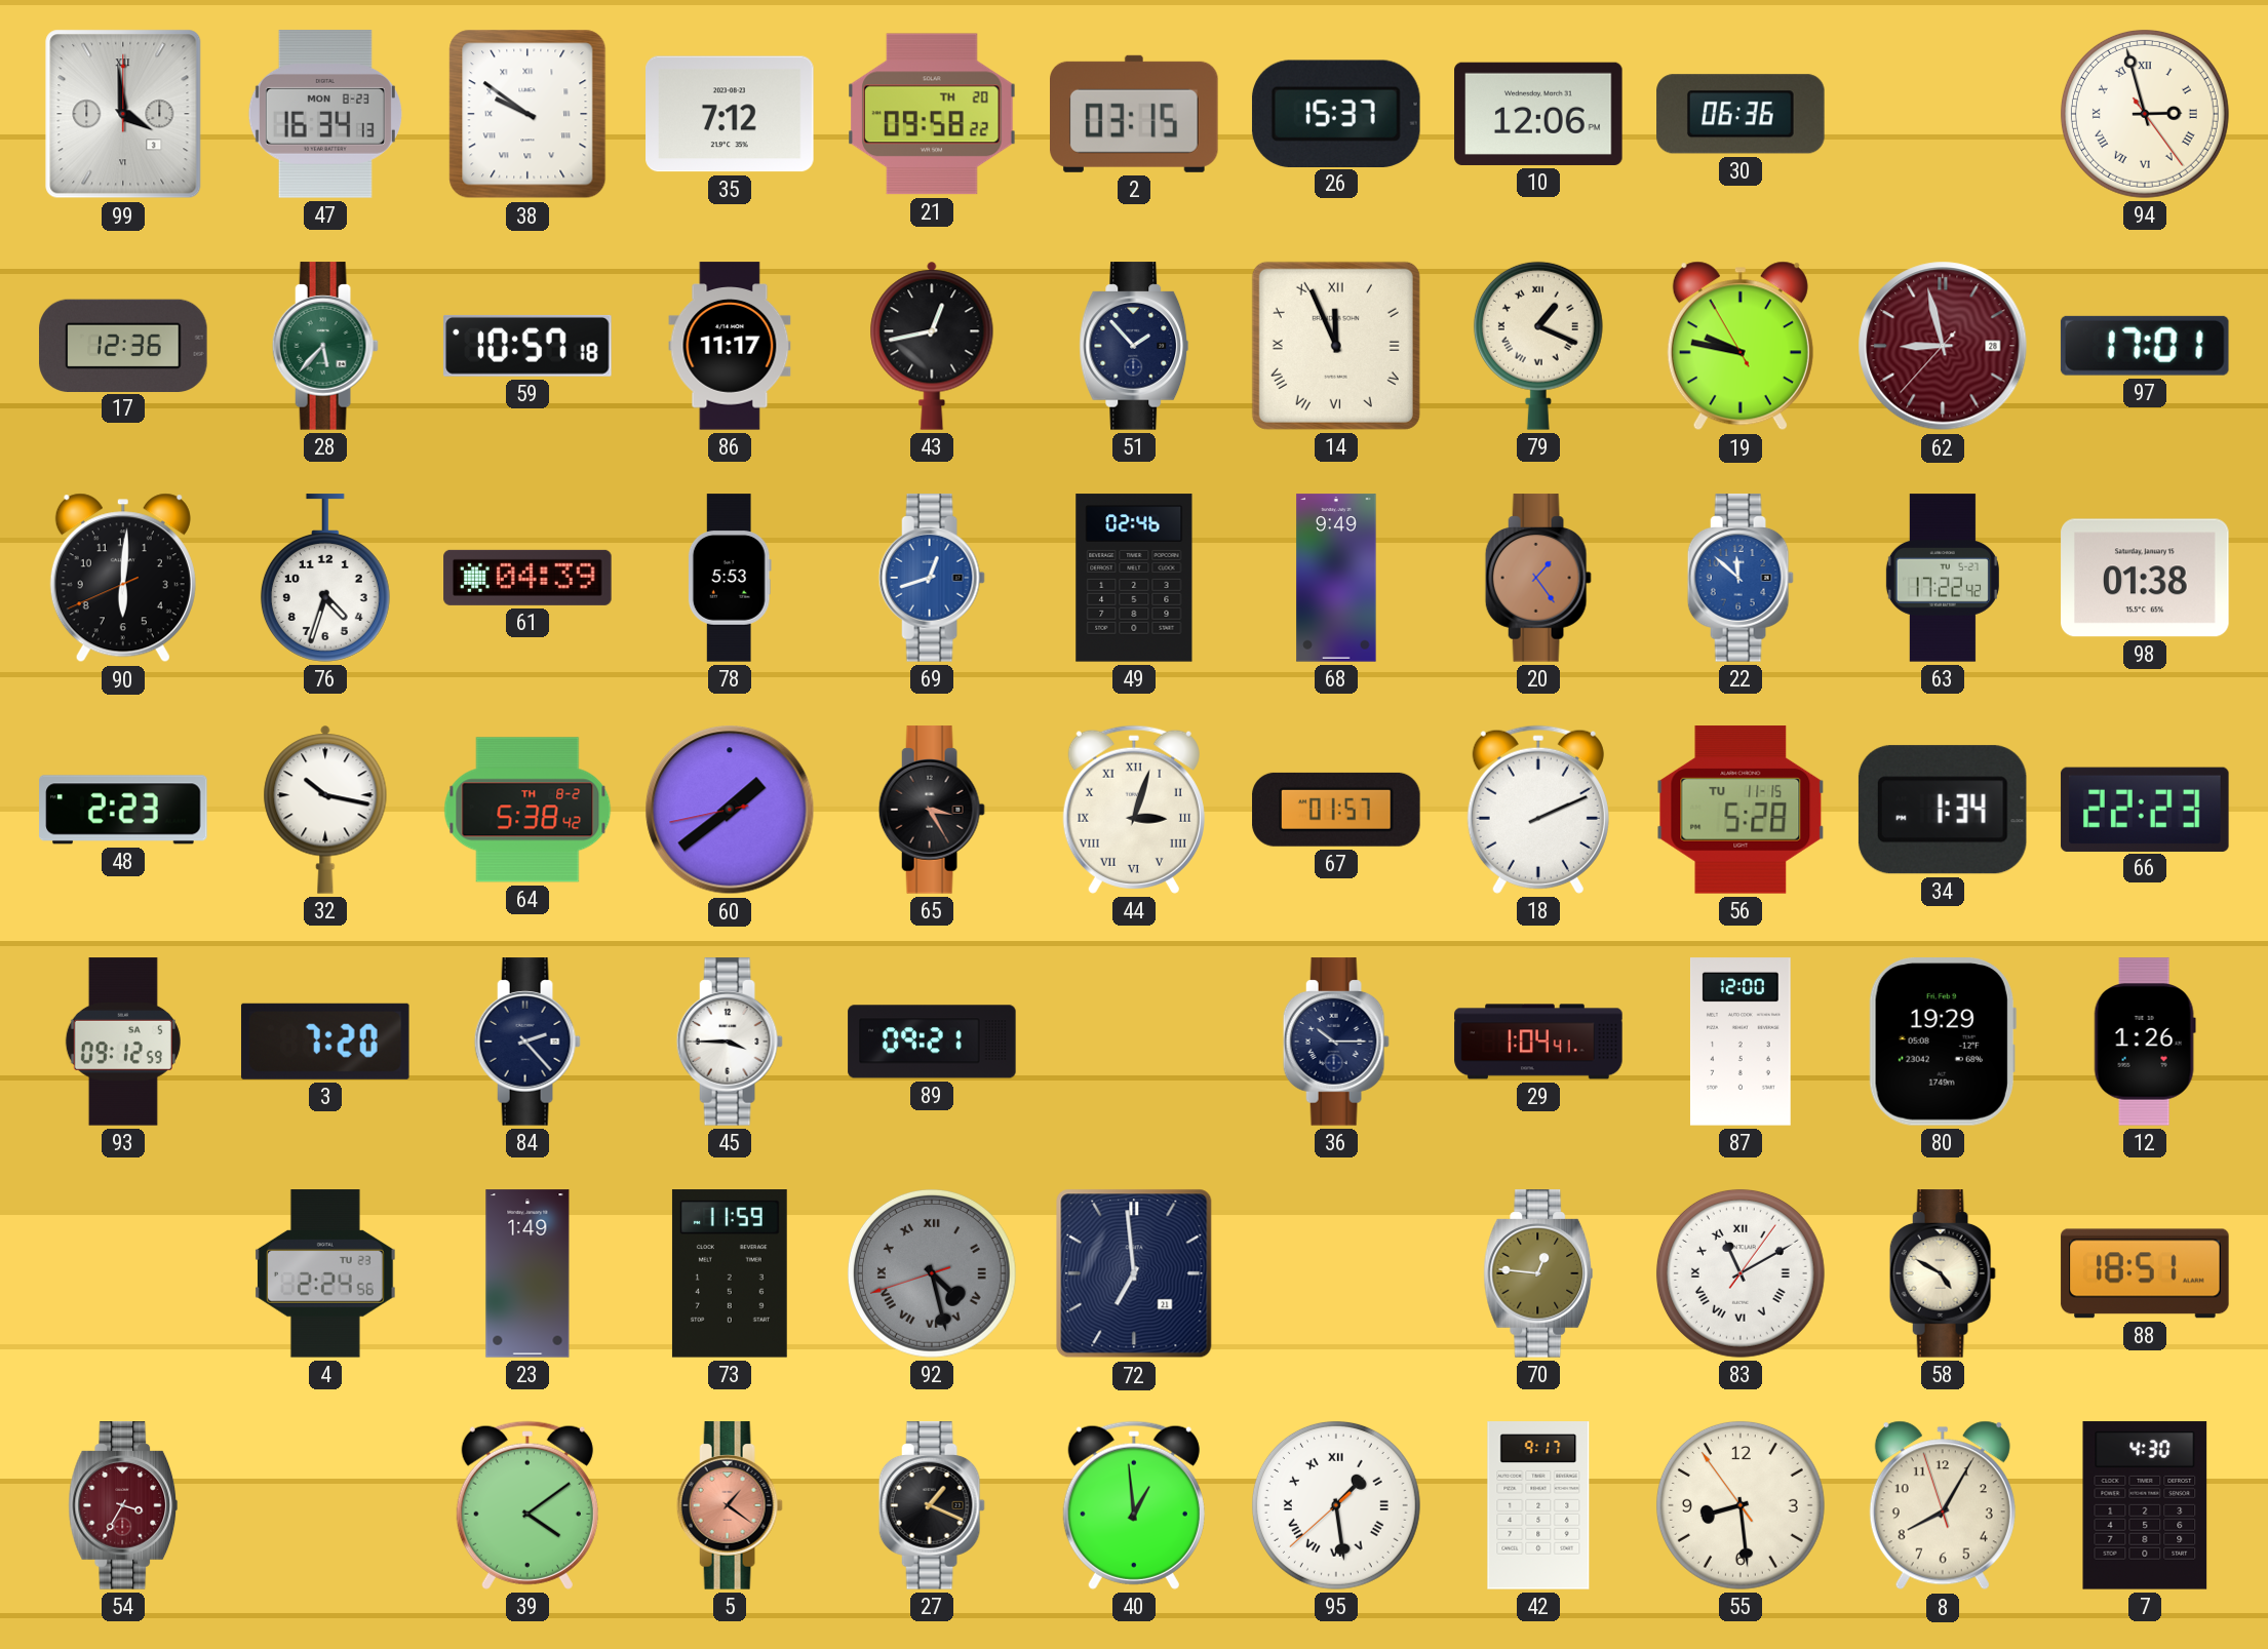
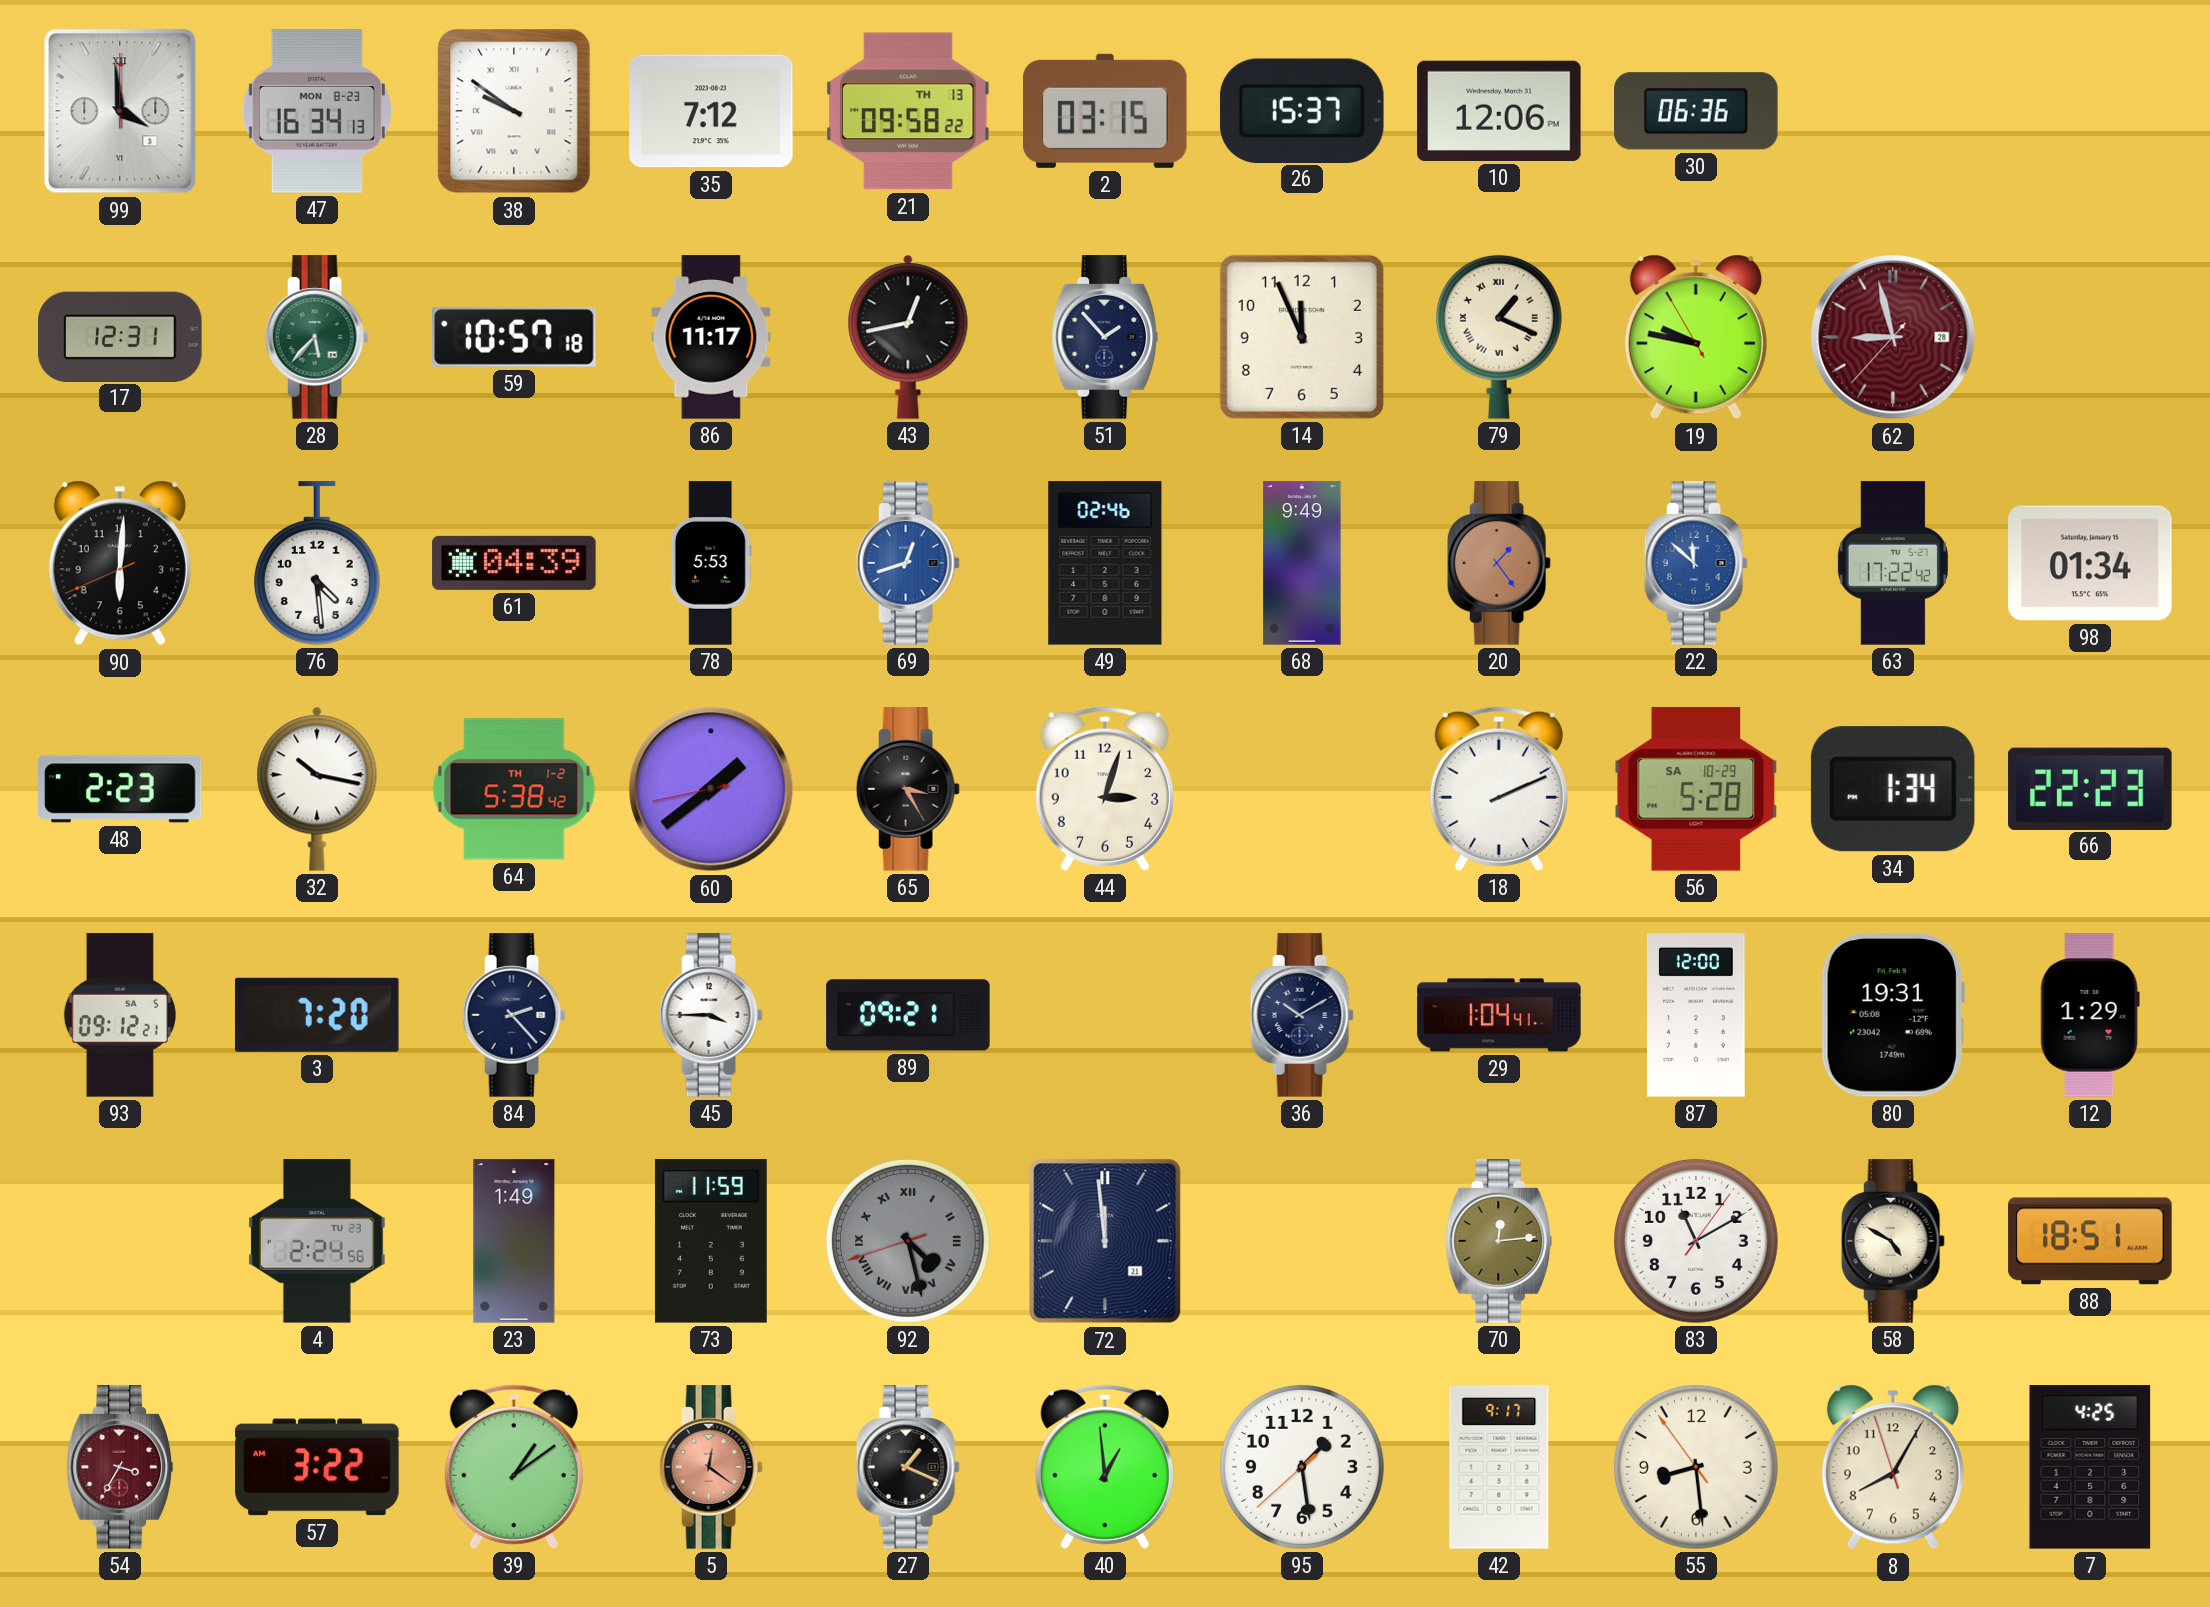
21 date: TH 20 -> TH 13
94: 2:57 -> none
17: 12:36 -> 12:31
14 numerals: Roman -> Arabic
97: 17:01 -> none
76: 4:33 -> 4:29
98: 01:38 -> 01:34
64 date: TH 8-2 -> TH 1-2
44 numerals: Roman -> Arabic
67: 01:57 -> none
56 date: TU 11-15 -> SA 10-29
93: 09:12:59 -> 09:12:21
36: 10:15 -> 10:10
80: 19:29 -> 19:31
12: 1:26 -> 1:29
72: 6:59 -> 11:59
70: 12:46 -> 12:14
83 numerals: Roman -> Arabic
57: none -> 3:22
39: 4:09 -> 1:09
5: 1:21 -> 12:21
95 numerals: Roman -> Arabic
7: 4:30 -> 4:25
